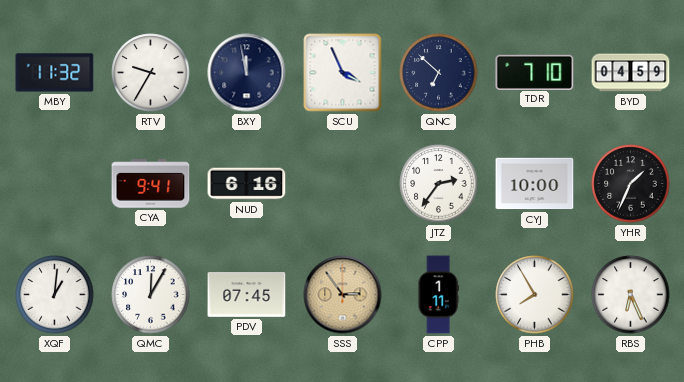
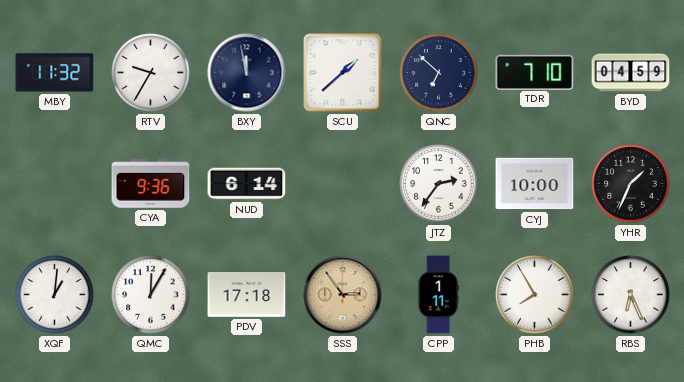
SCU: 3:56 -> 1:38
CYA: 9:41 -> 9:36
NUD: 6:16 -> 6:14
PDV: 07:45 -> 17:18
